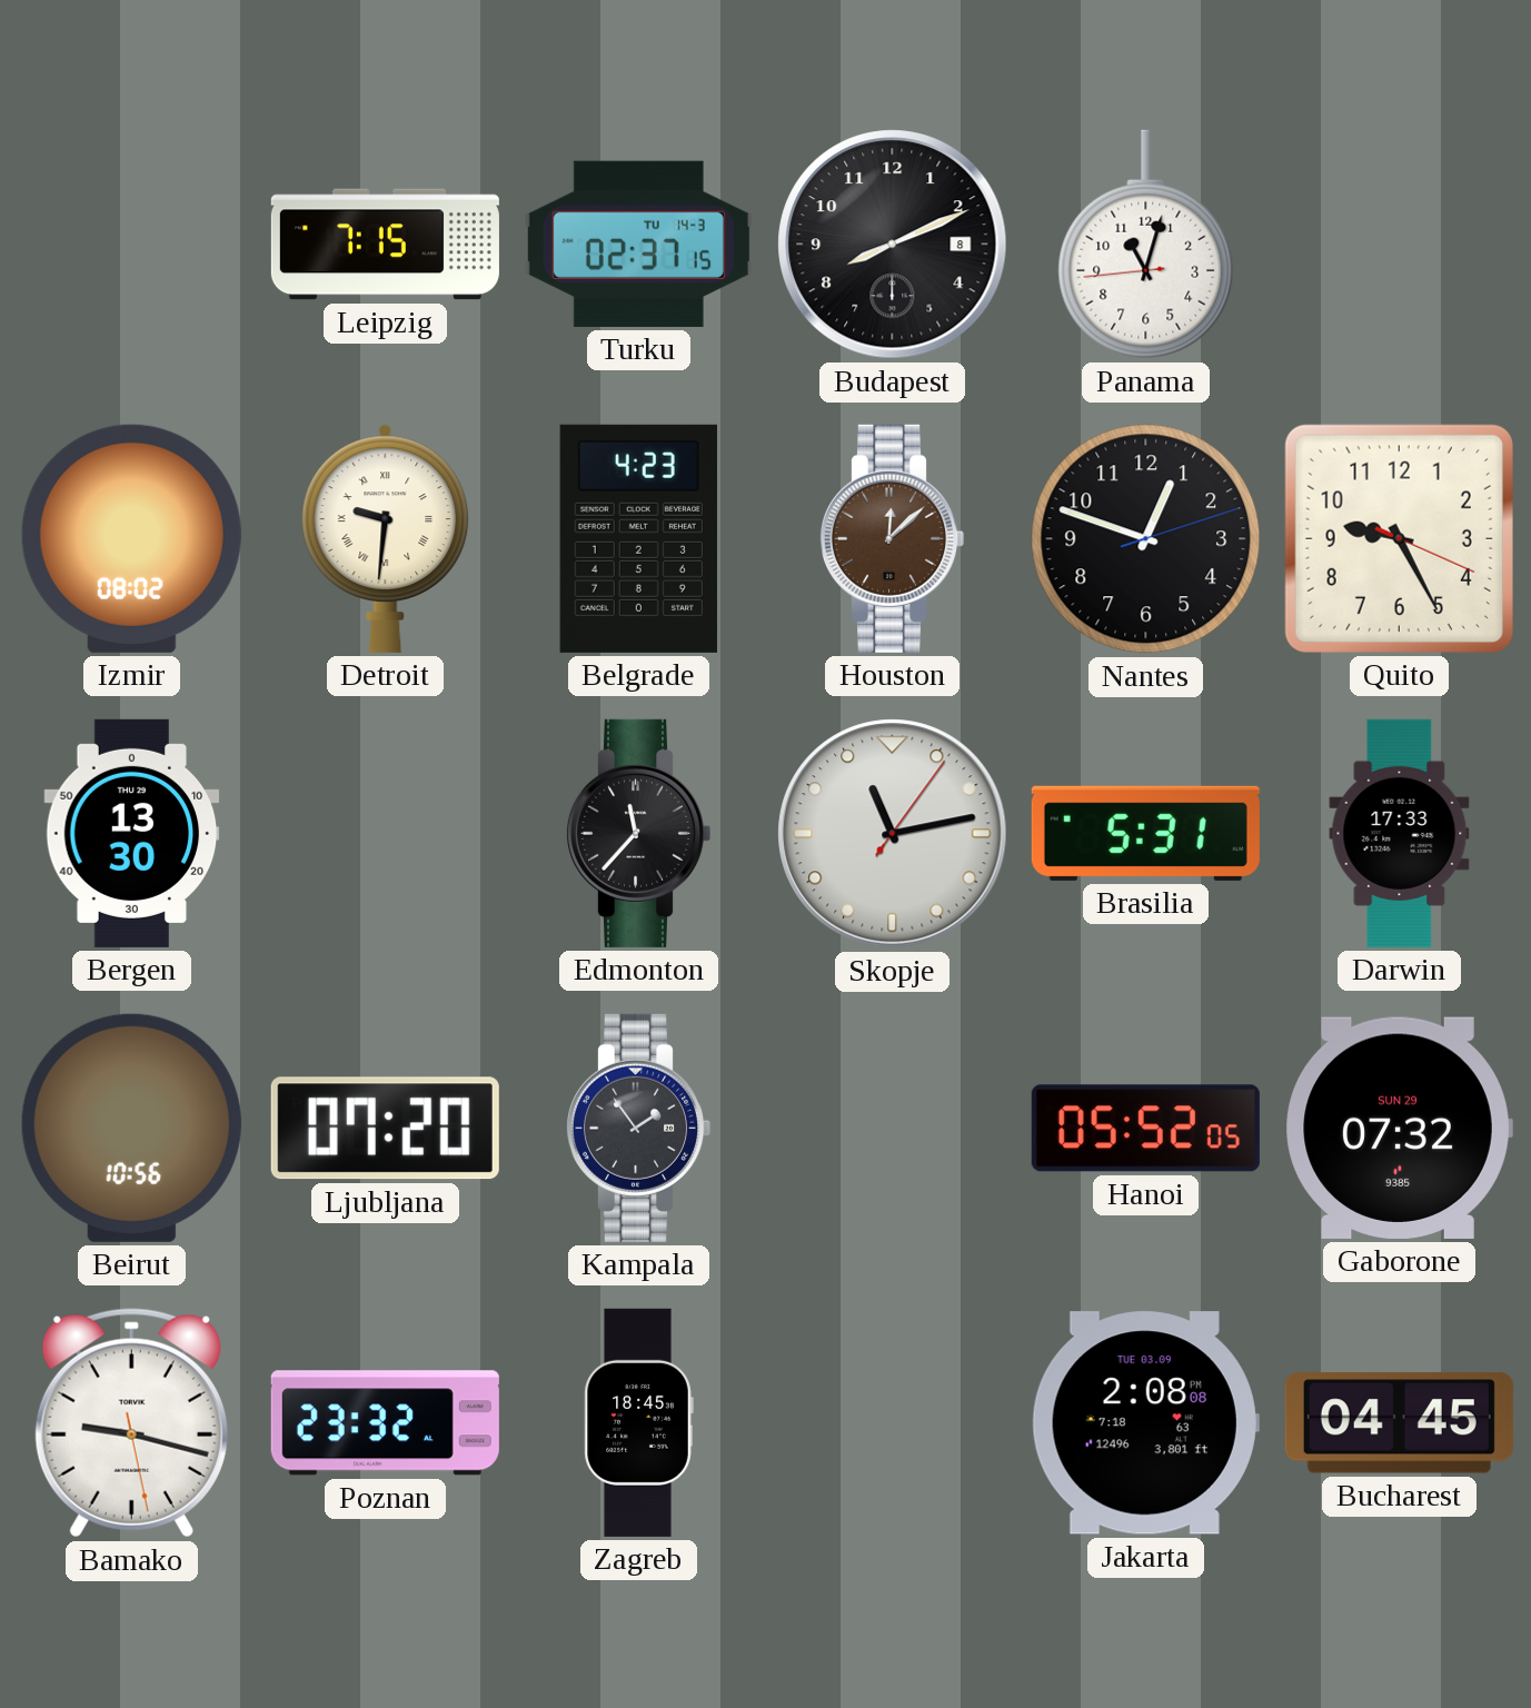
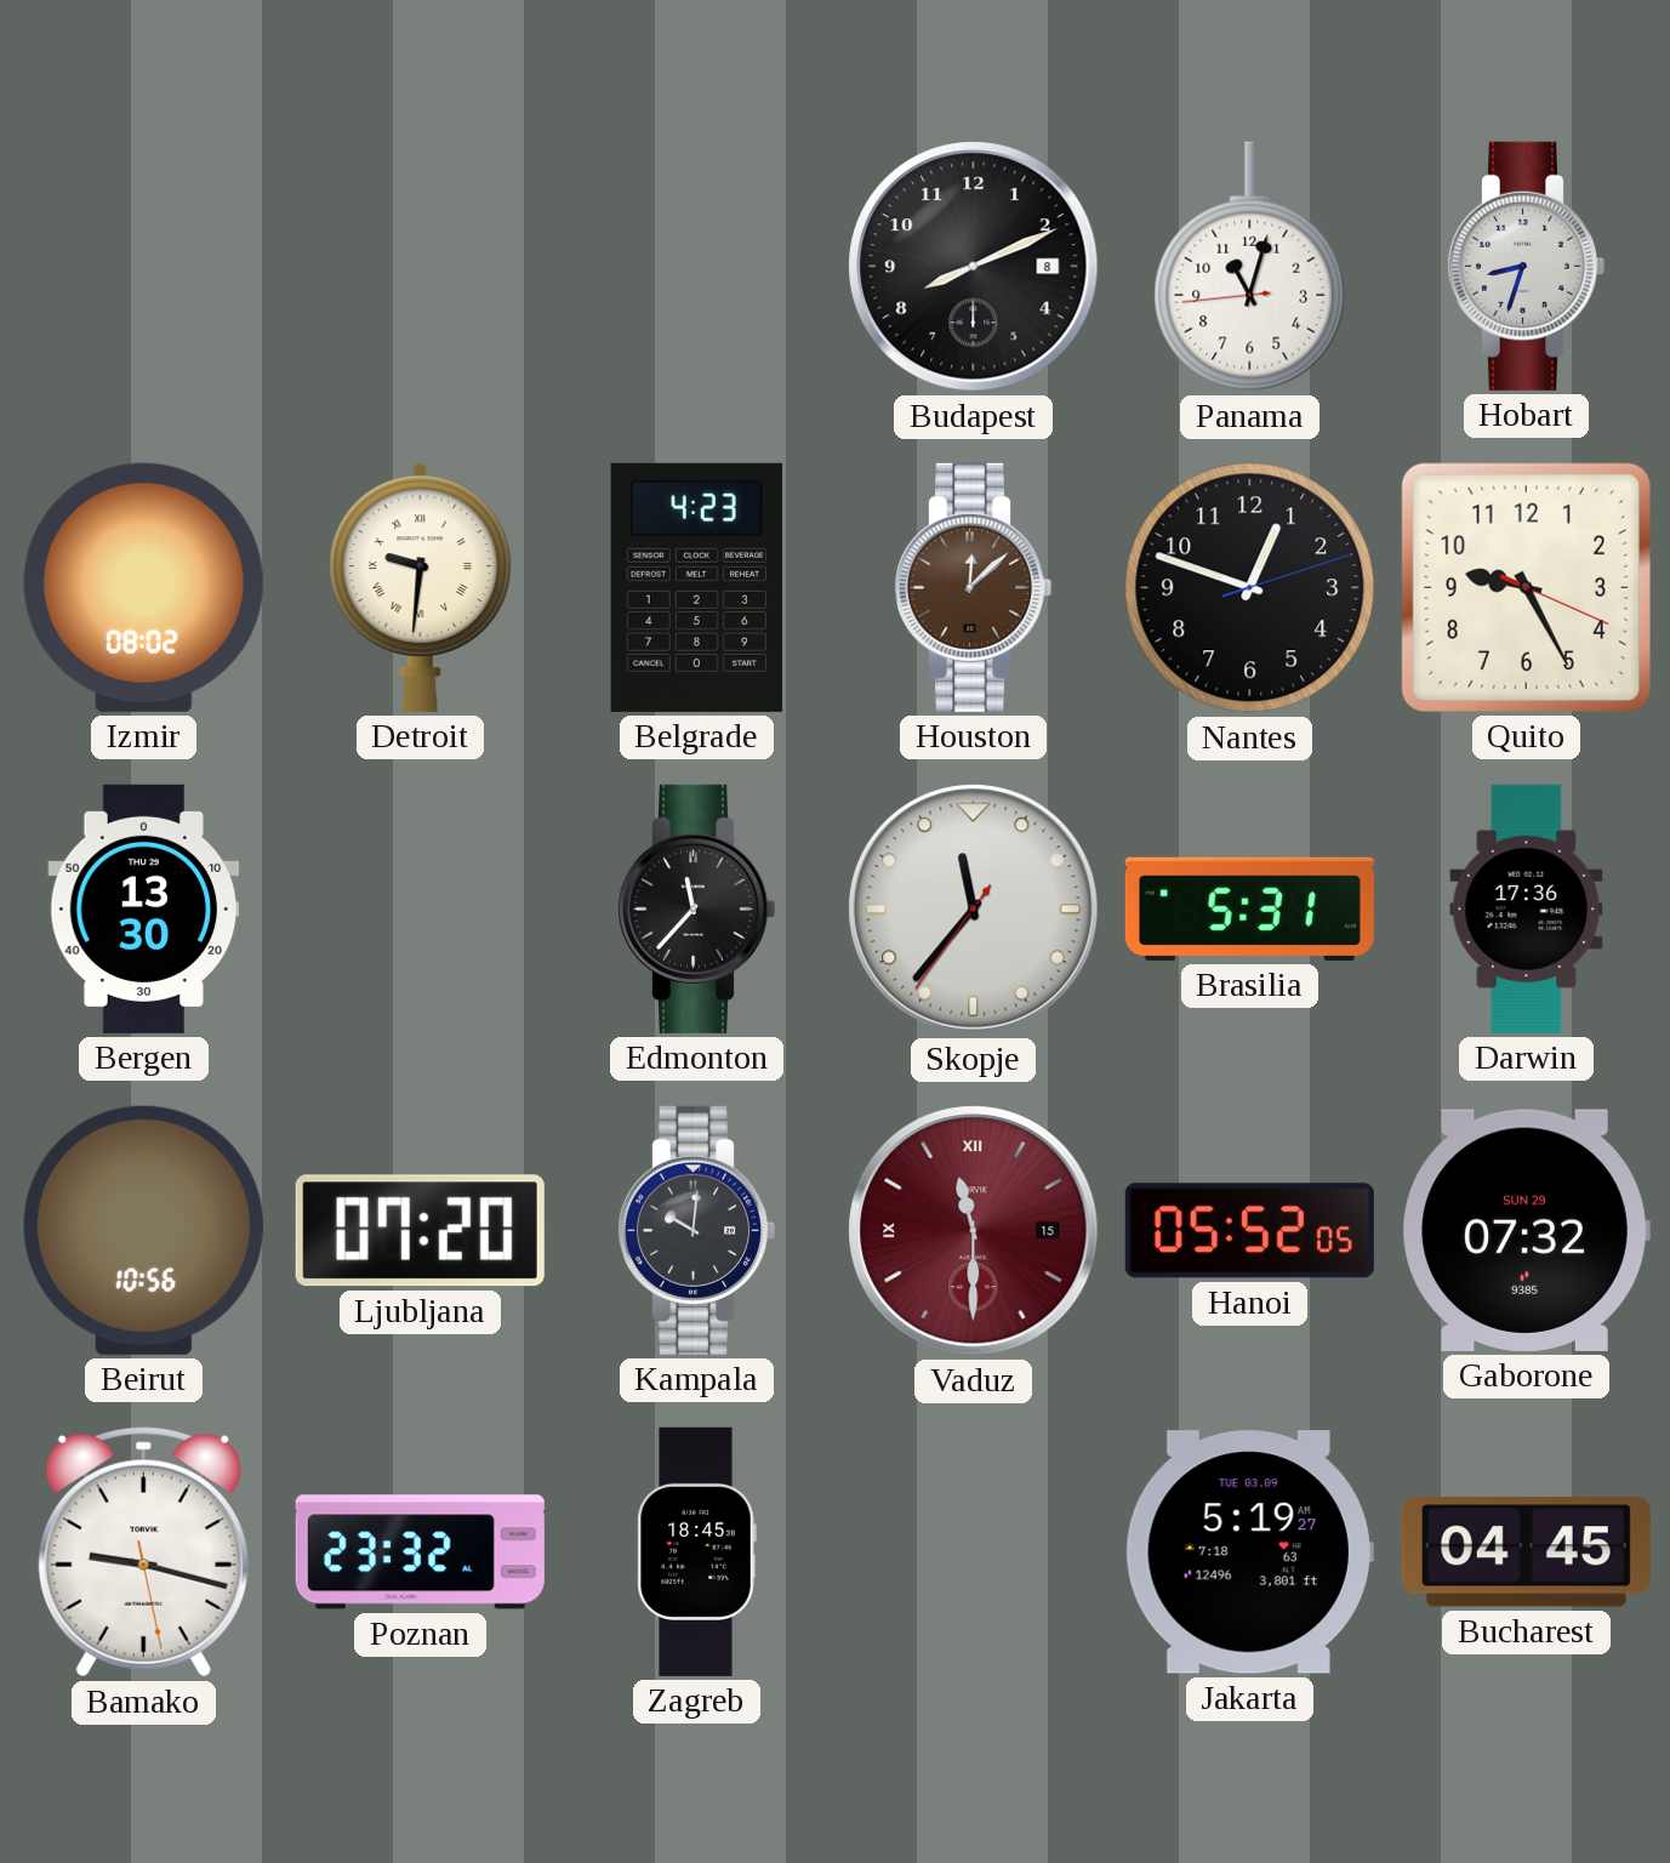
Leipzig: 7:15 -> none
Turku: 02:37 -> none
Hobart: none -> 8:33
Skopje: 11:13 -> 11:36
Darwin: 17:33 -> 17:36
Kampala: 1:54 -> 10:01
Vaduz: none -> 11:30
Jakarta: 2:08 -> 5:19
